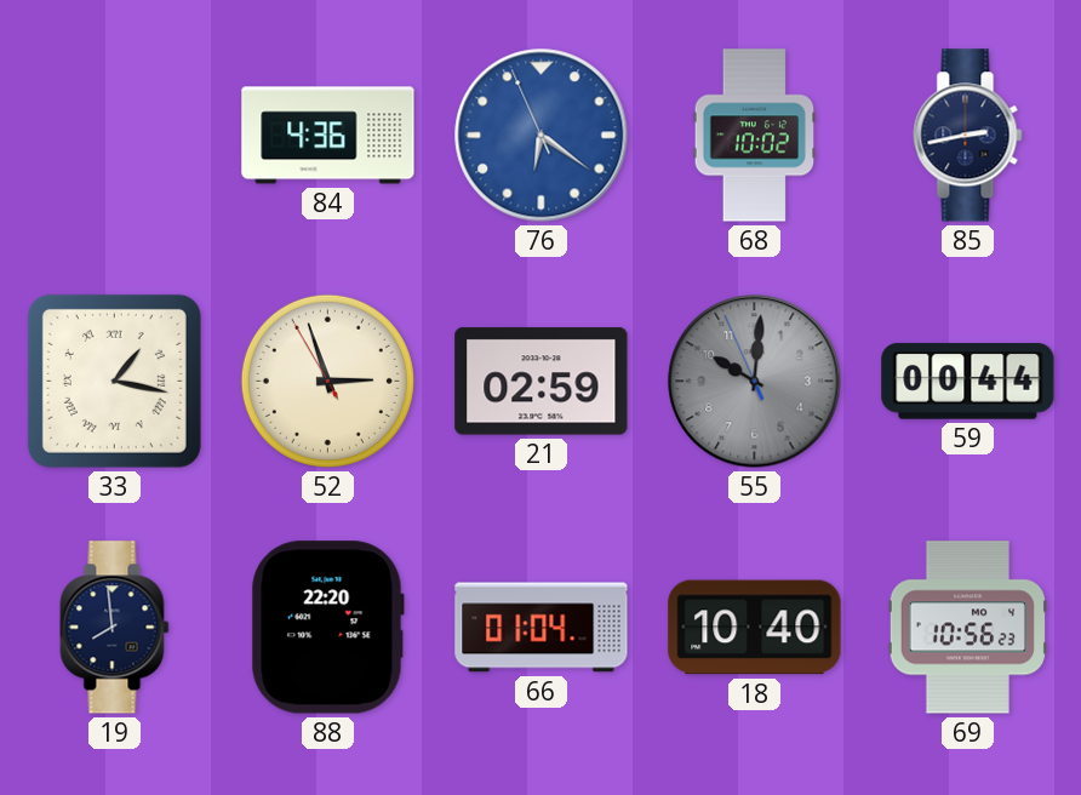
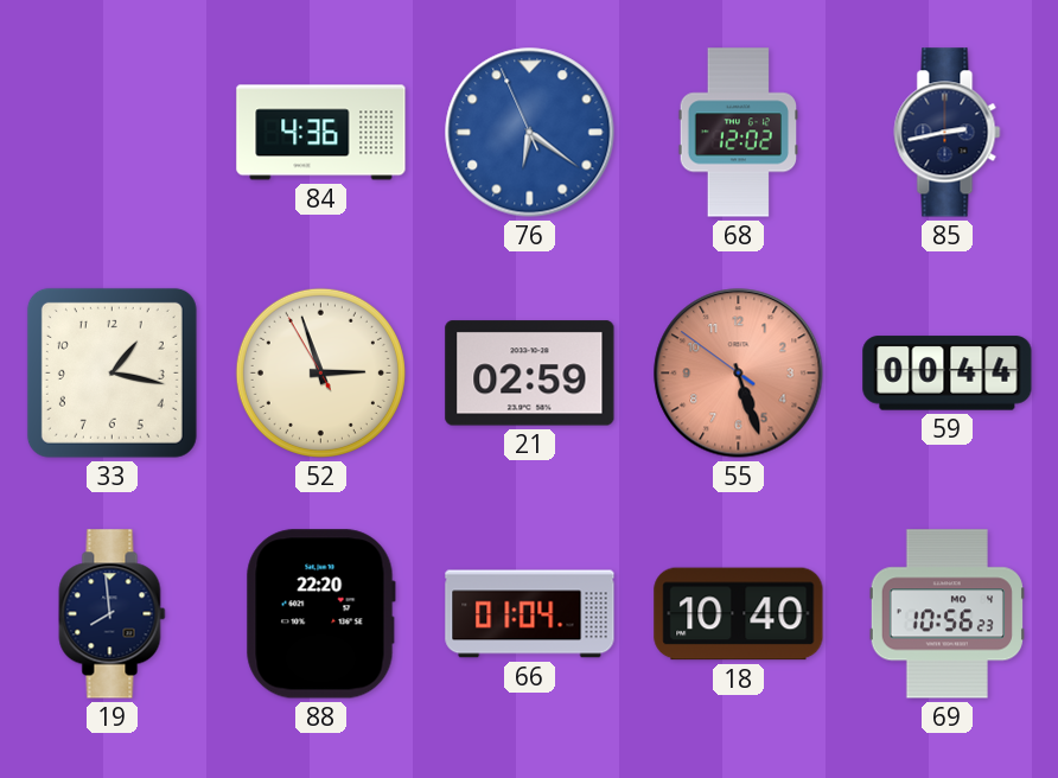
68: 10:02 -> 12:02
33 numerals: Roman -> Arabic
55: 10:00 -> 5:26
55 dial: grey -> salmon
